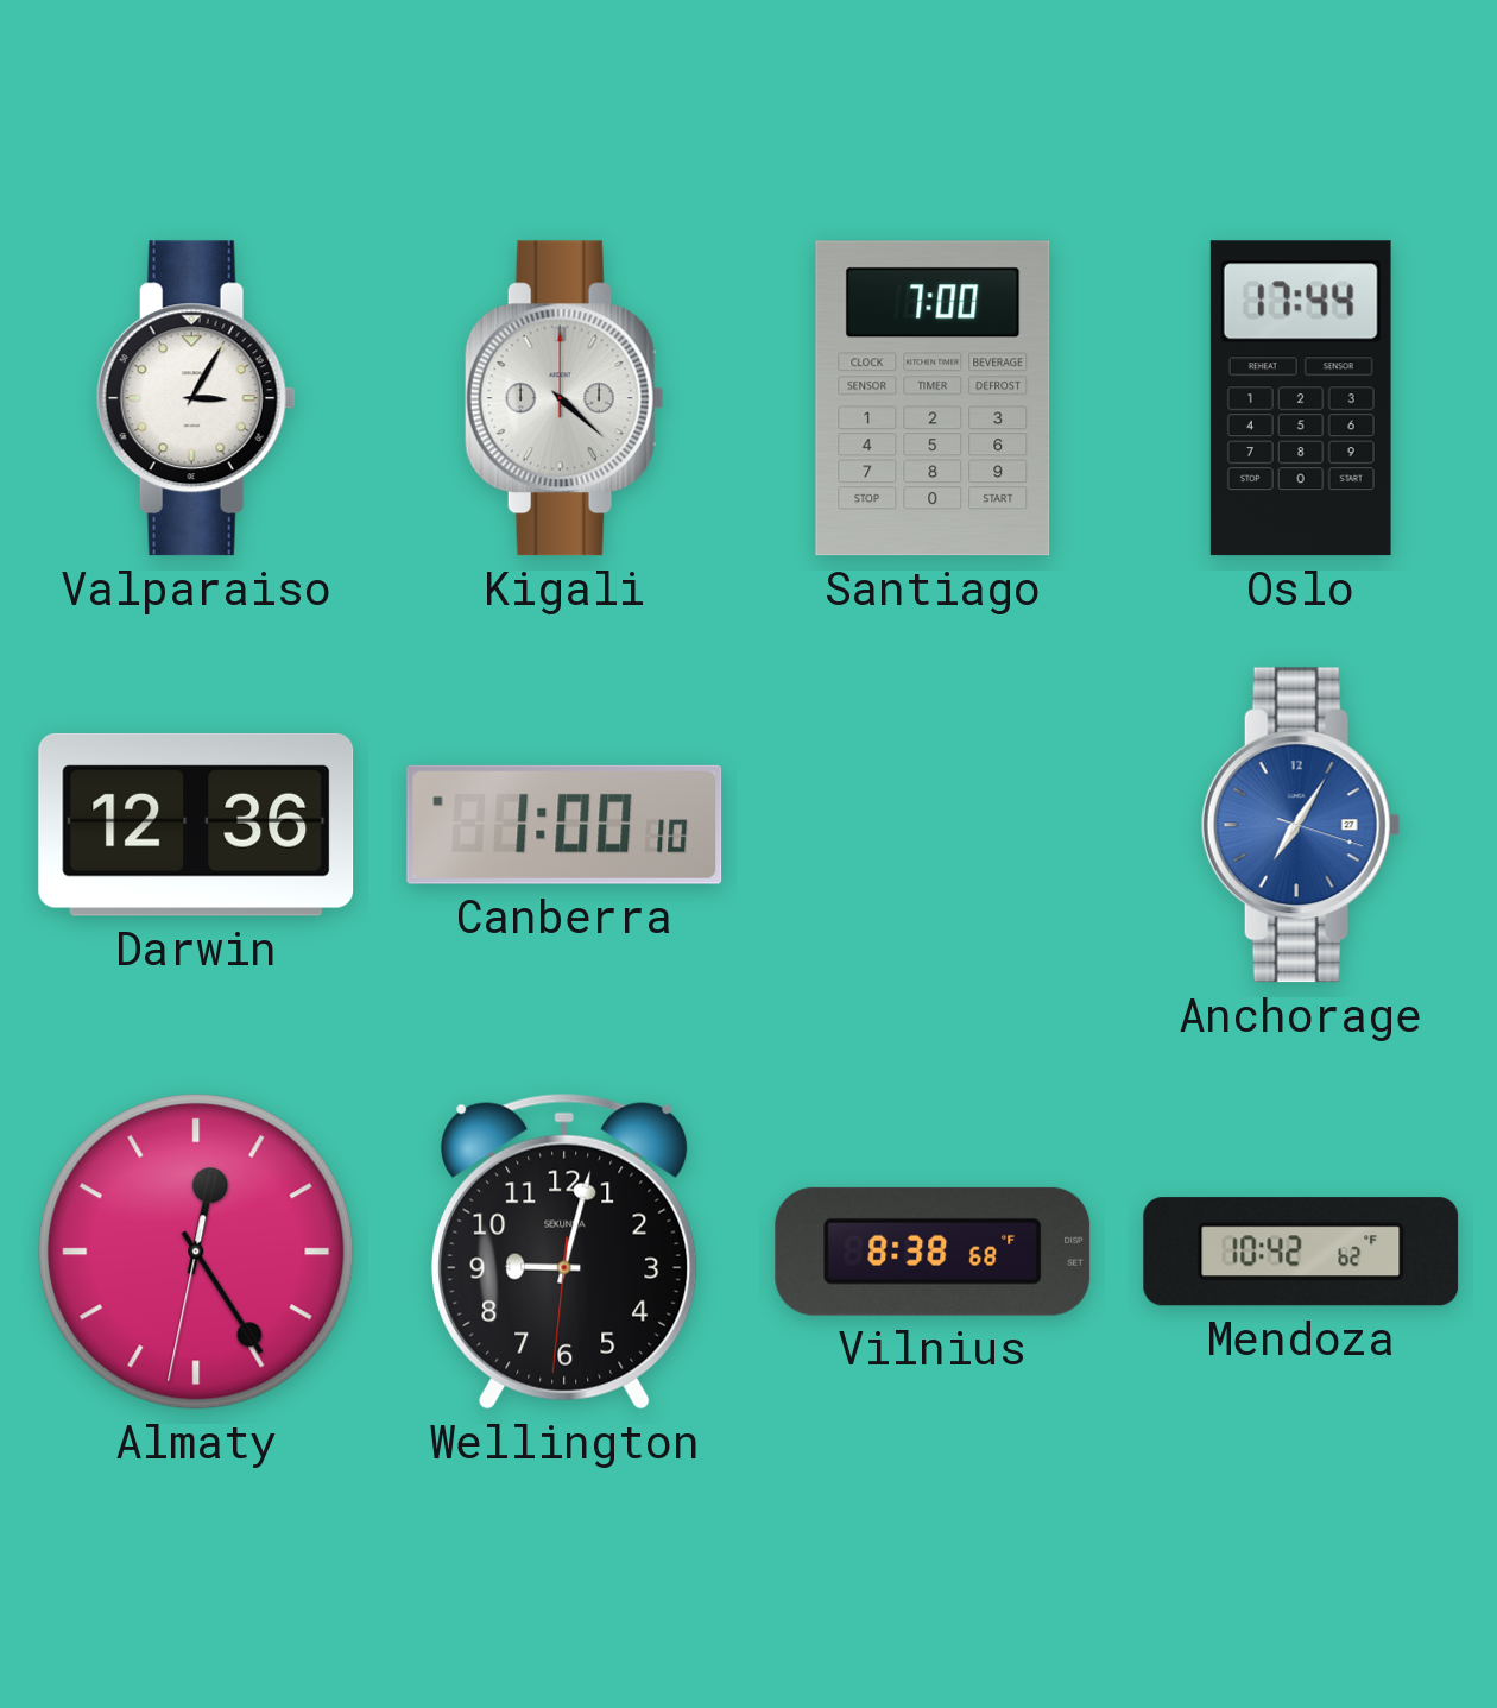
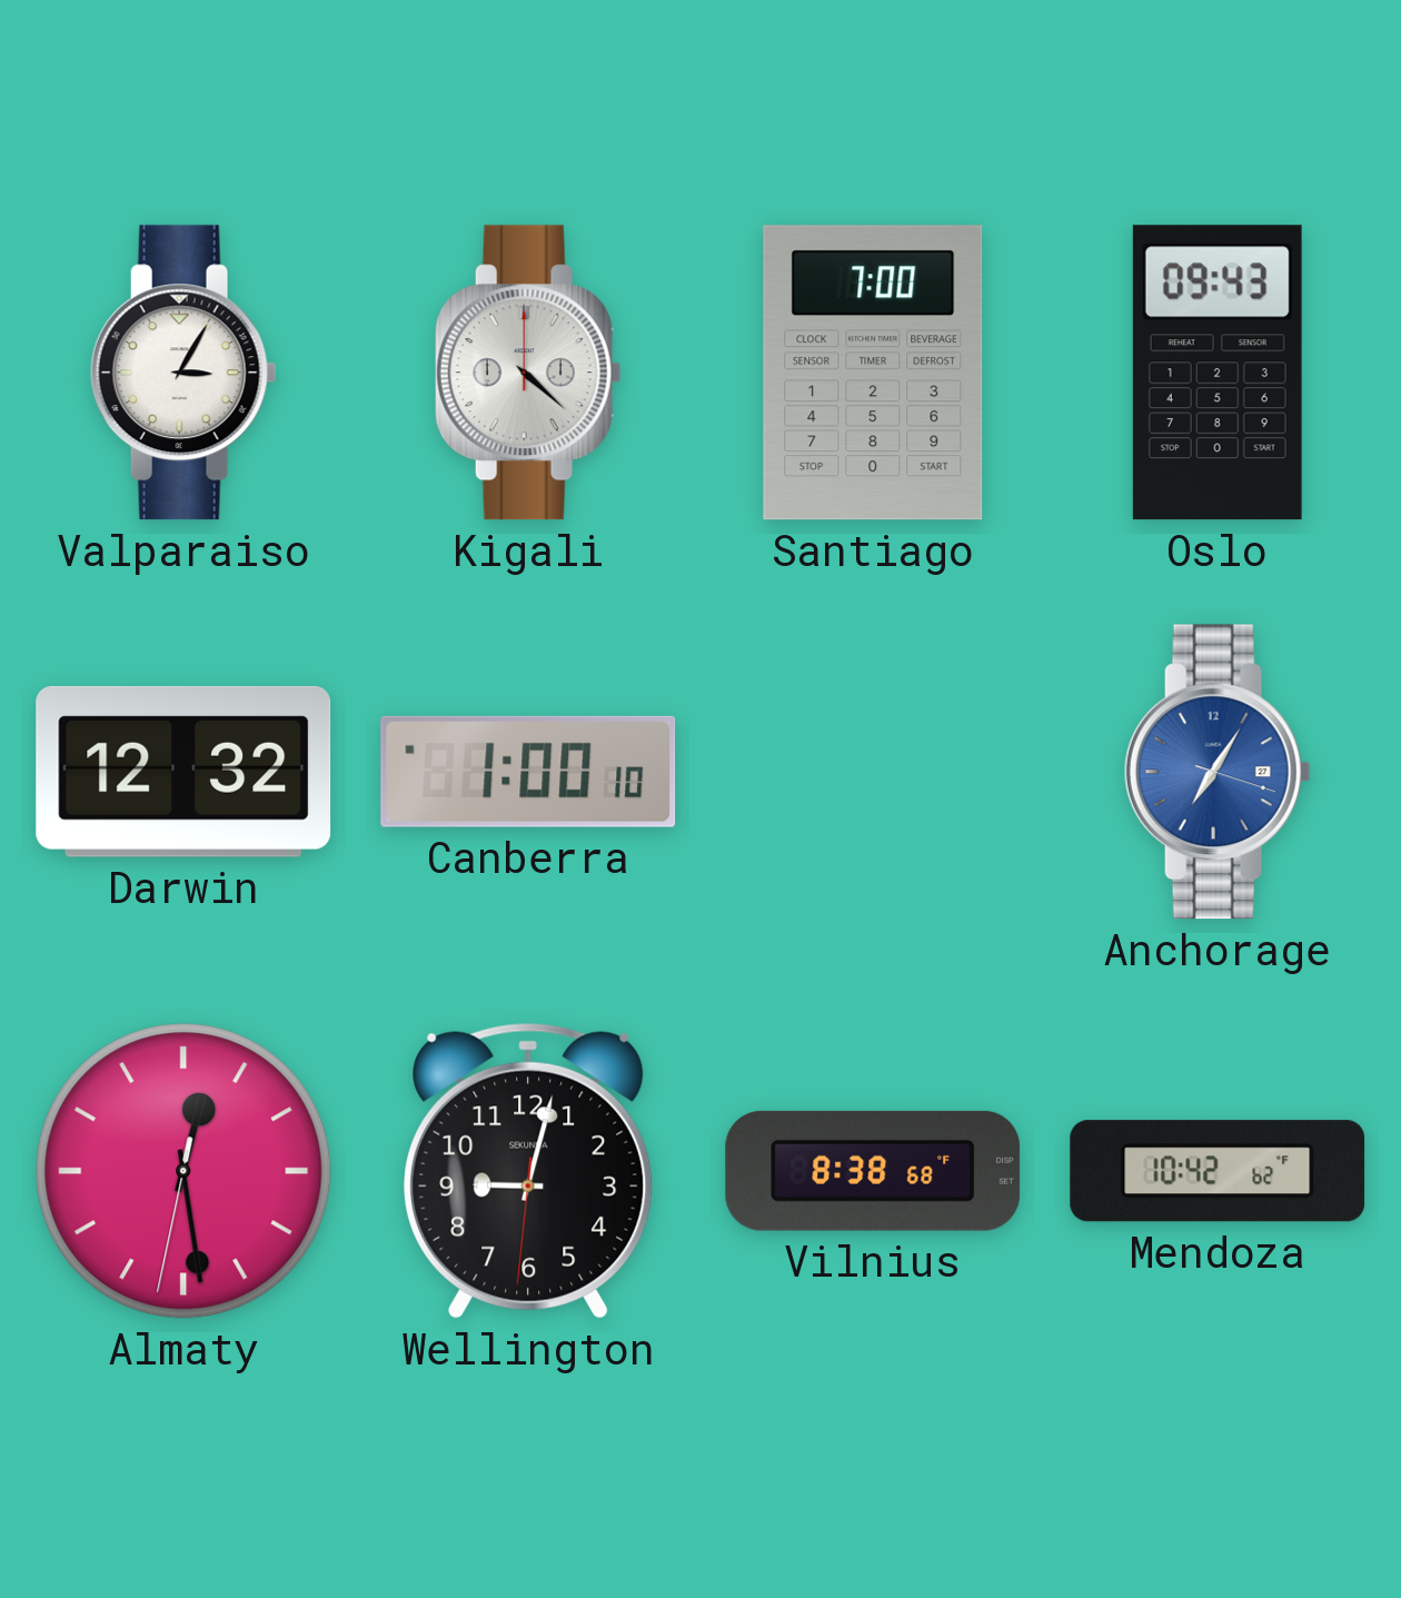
Oslo: 17:44 -> 09:43
Darwin: 12:36 -> 12:32
Almaty: 12:24 -> 12:28
